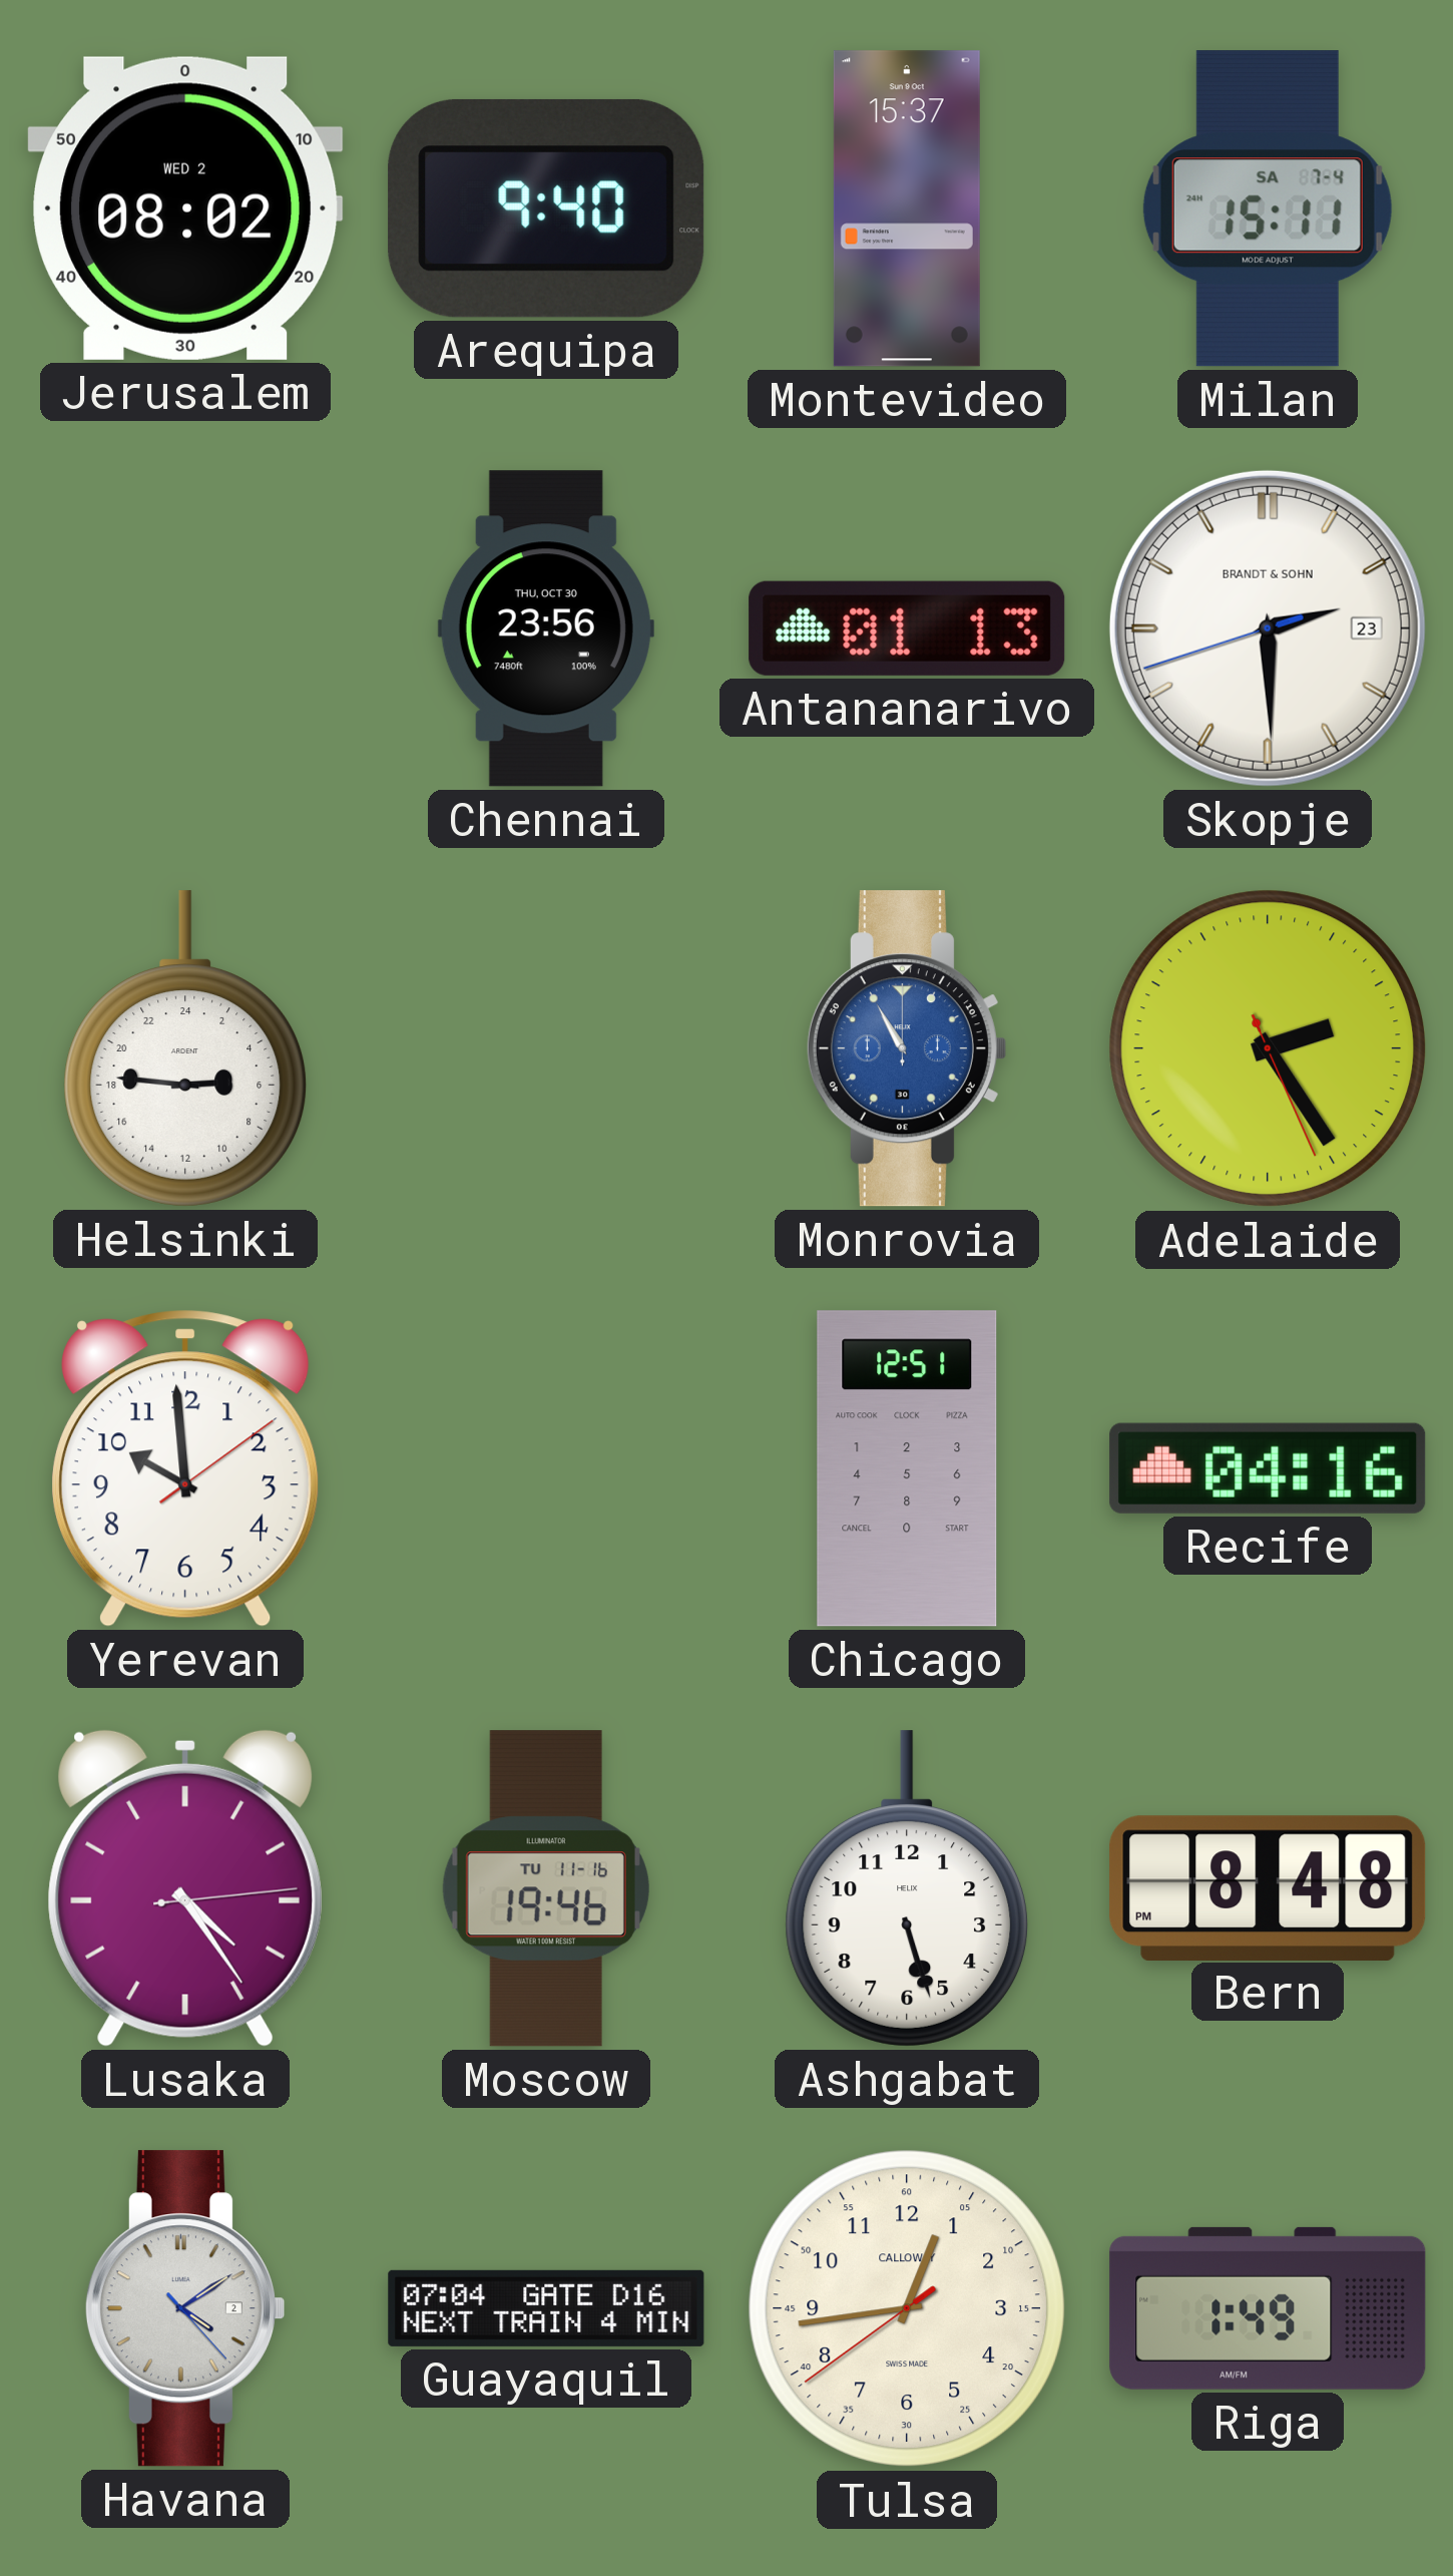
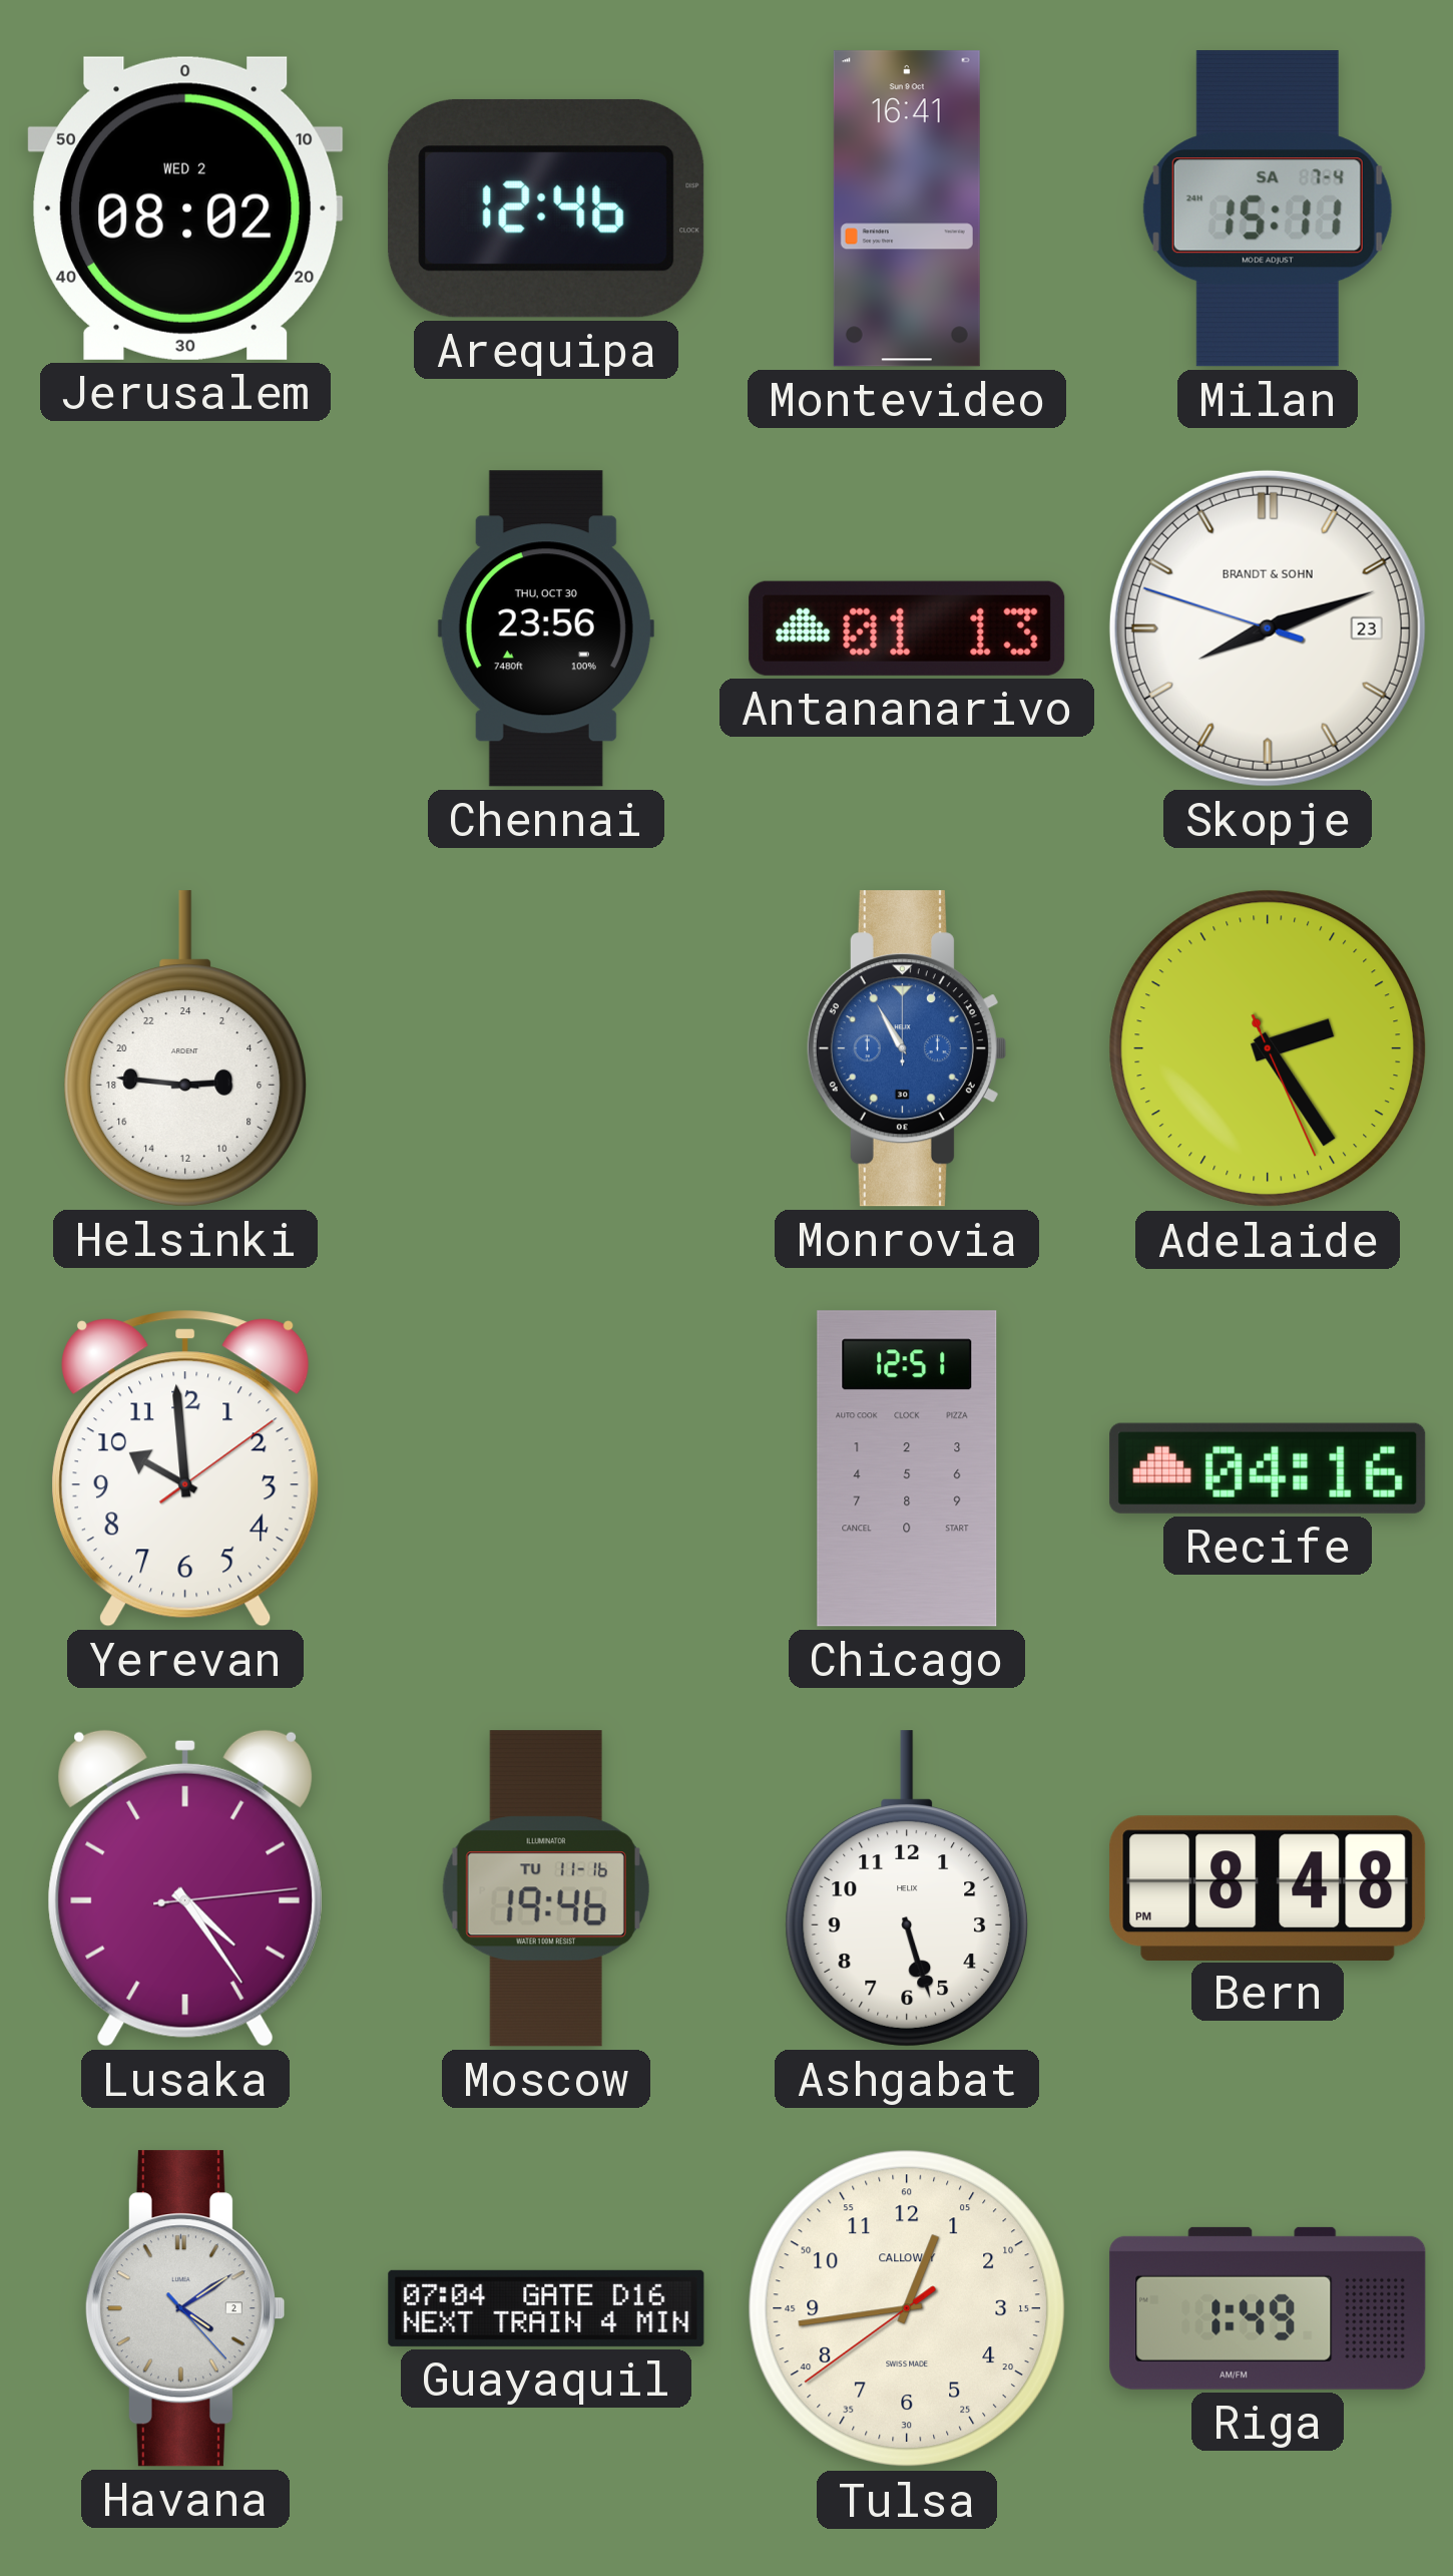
Arequipa: 9:40 -> 12:46
Montevideo: 15:37 -> 16:41
Skopje: 2:29 -> 8:11
